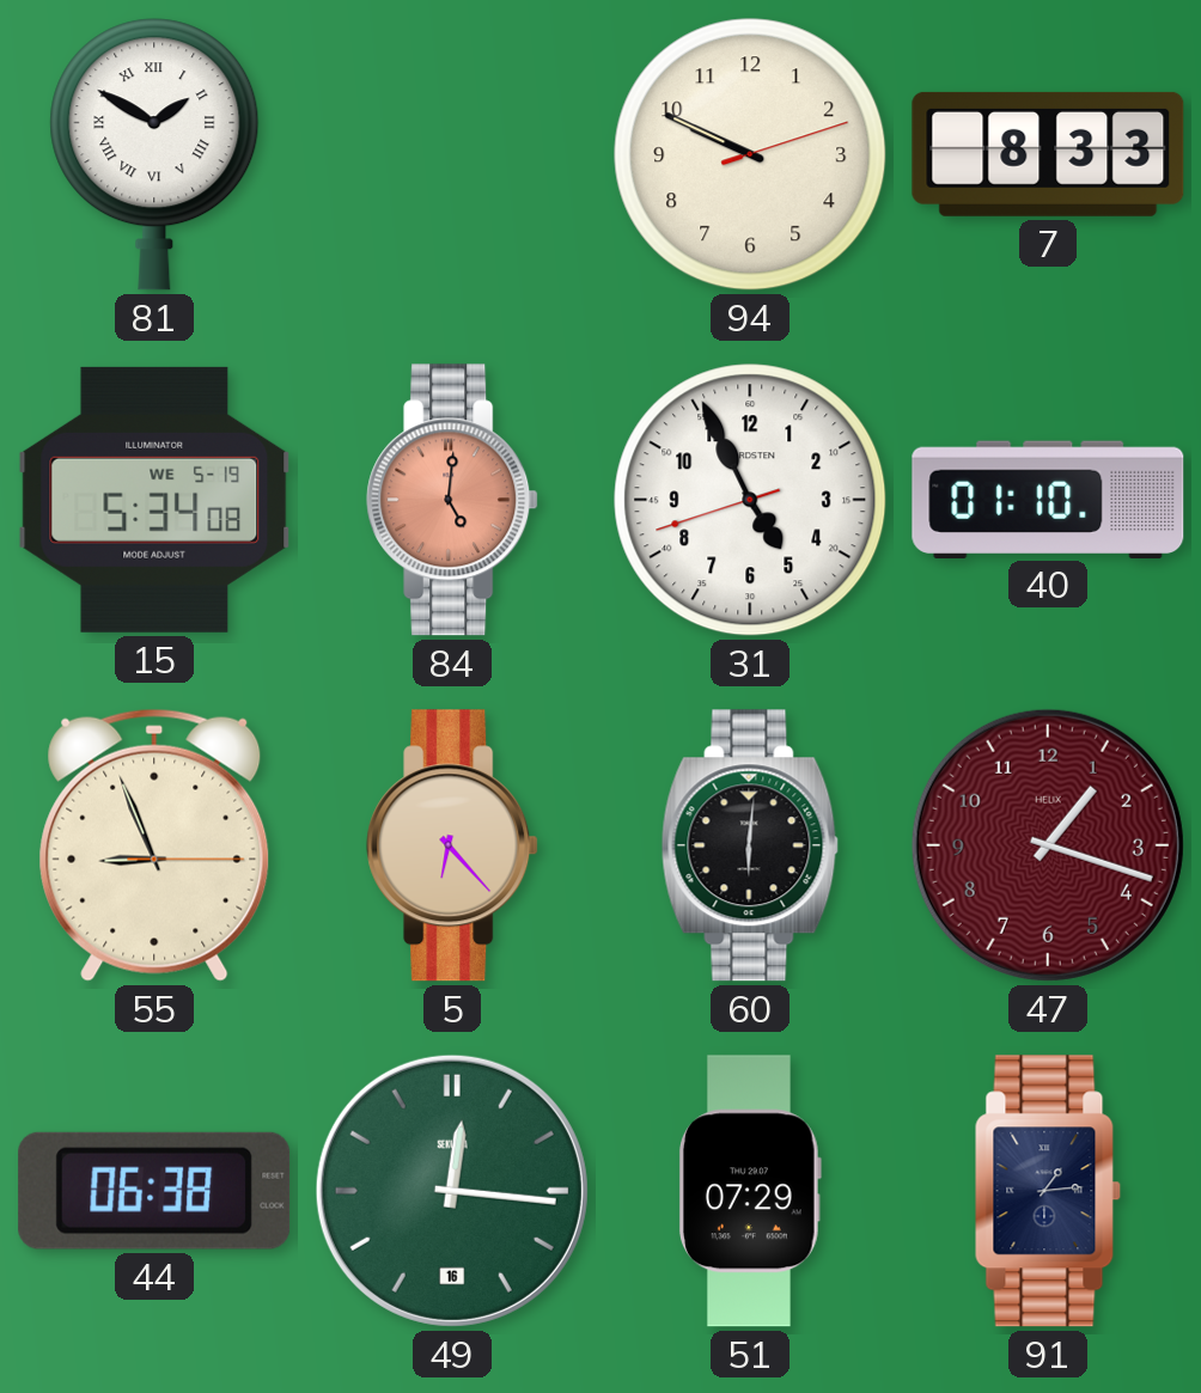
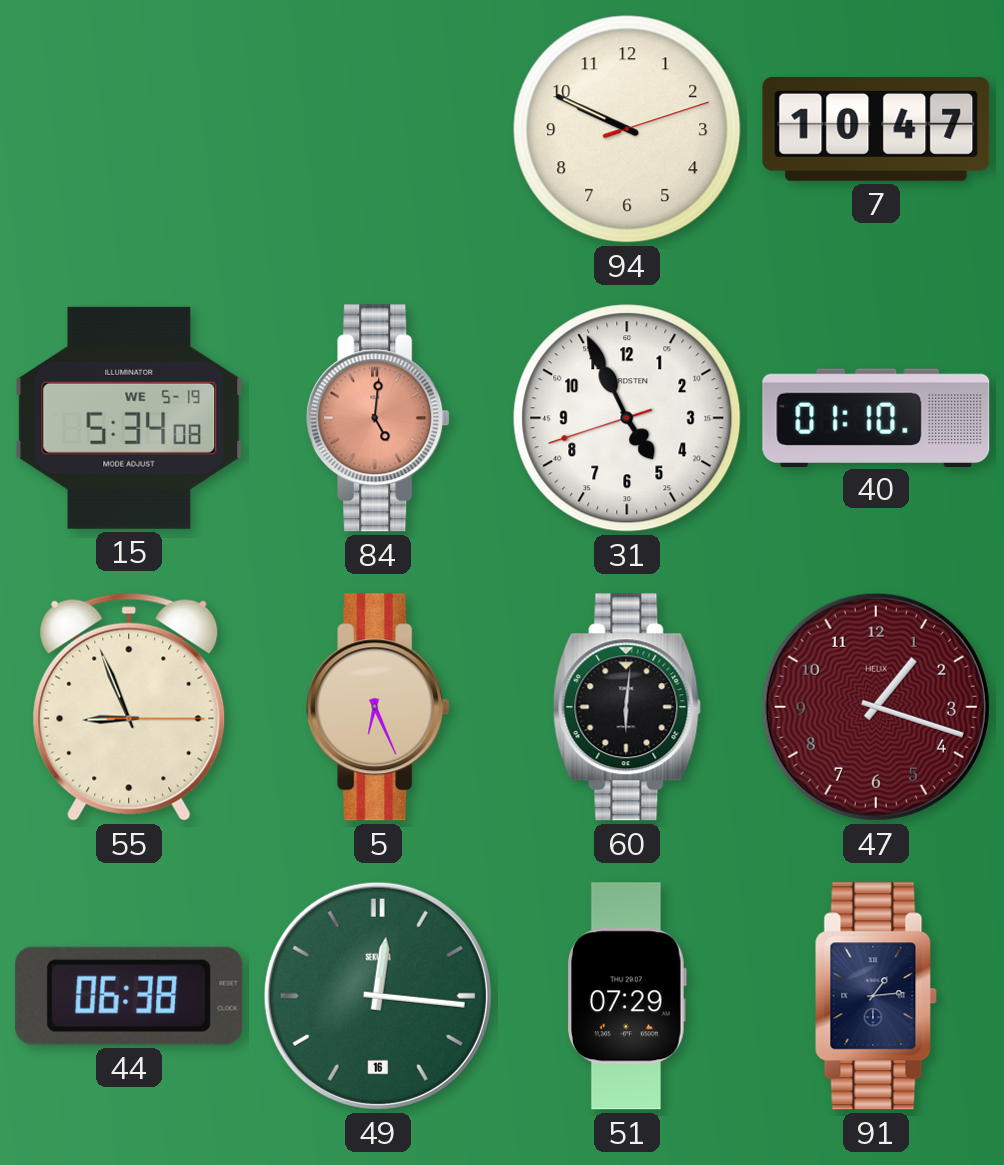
81: 1:50 -> none
7: 8:33 -> 10:47
5: 6:23 -> 6:26
